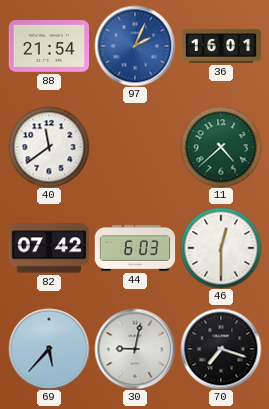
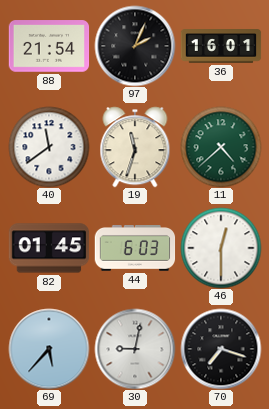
97 dial: blue -> black
19: none -> 11:33
82: 07:42 -> 01:45
